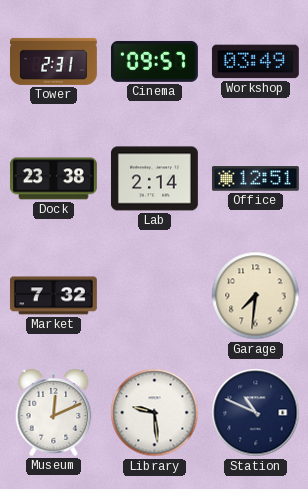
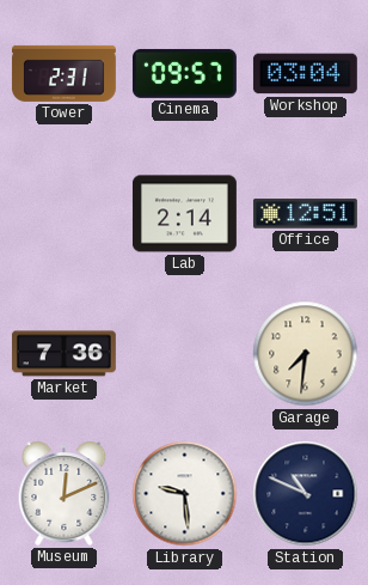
Workshop: 03:49 -> 03:04
Dock: 23:38 -> none
Market: 7:32 -> 7:36
